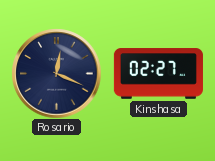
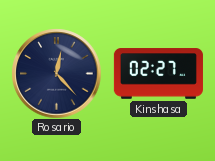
Rosario: 12:19 -> 12:23
